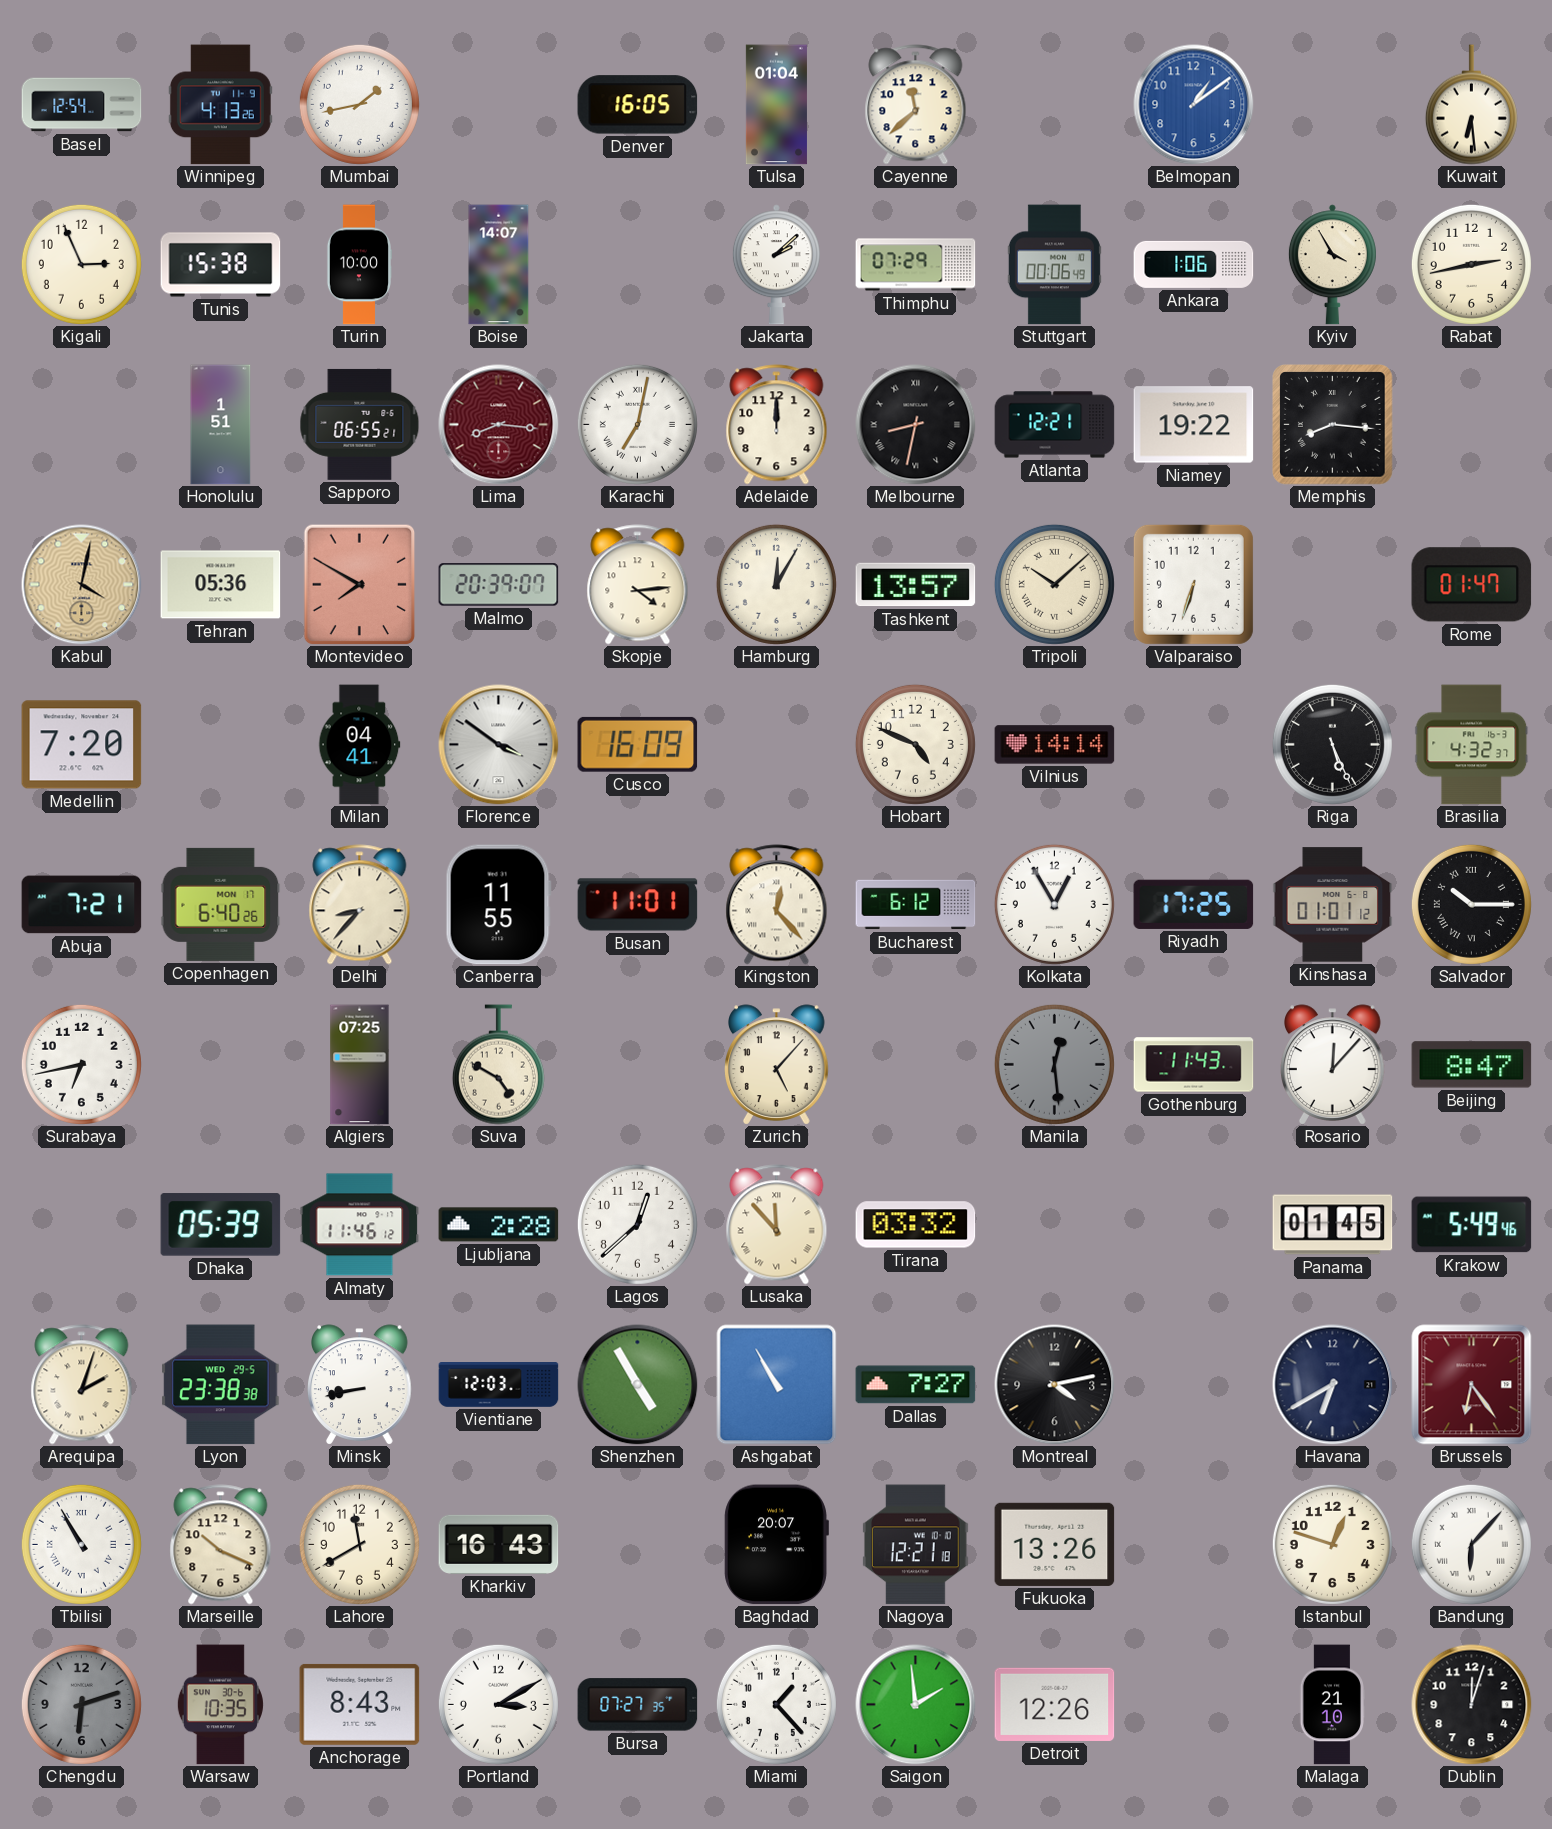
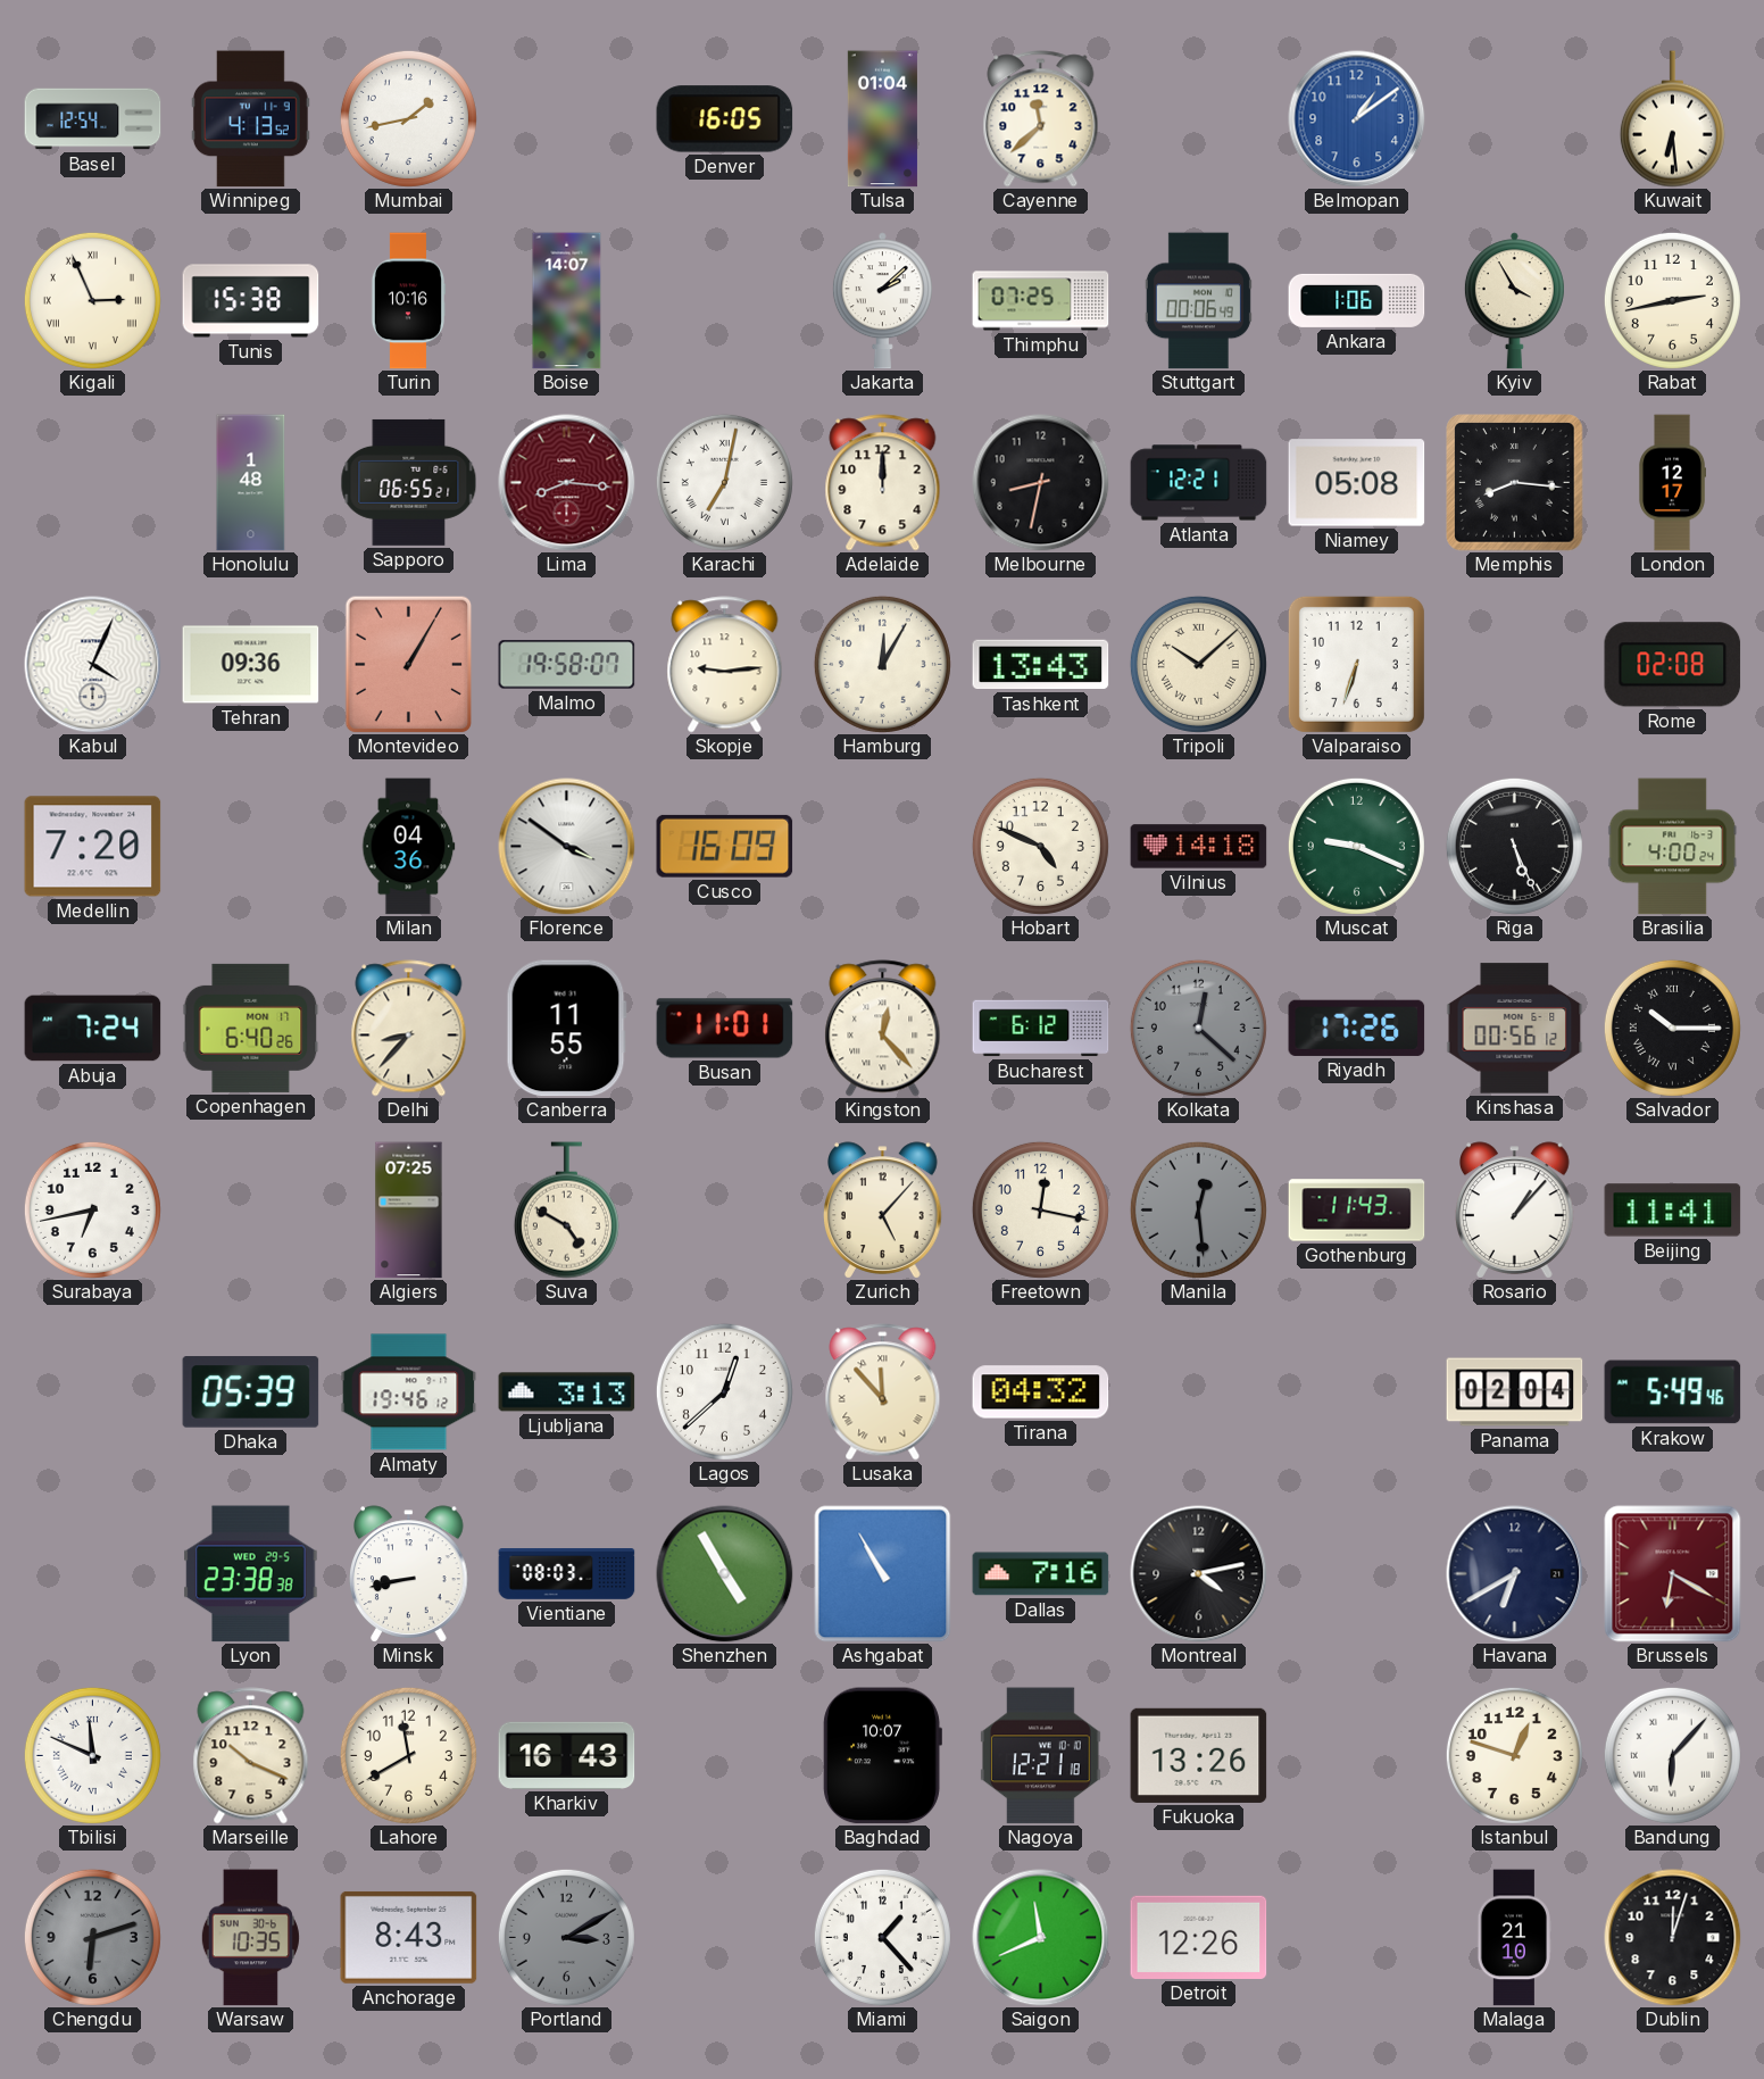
Winnipeg: 4:13:26 -> 4:13:52
Kigali numerals: Arabic -> Roman
Turin: 10:00 -> 10:16
Thimphu: 07:29 -> 07:25
Honolulu: 1:51 -> 1:48
Melbourne numerals: Roman -> Arabic
Niamey: 19:22 -> 05:08
London: none -> 12:17
Kabul: 4:02 -> 4:04
Kabul dial: champagne -> white
Tehran: 05:36 -> 09:36
Montevideo: 7:50 -> 1:05
Malmo: 20:39 -> 19:58
Skopje: 4:14 -> 9:14
Tashkent: 13:57 -> 13:43
Rome: 01:47 -> 02:08
Milan: 04:41 -> 04:36
Vilnius: 14:14 -> 14:18
Muscat: none -> 9:19
Brasilia: 4:32 -> 4:00
Abuja: 7:21 -> 7:24
Kolkata: 12:55 -> 12:22
Kolkata dial: white -> grey
Riyadh: 17:25 -> 17:26
Kinshasa: 01:01 -> 00:56
Freetown: none -> 12:17
Rosario: 12:07 -> 1:07
Beijing: 8:47 -> 11:41
Almaty: 11:46 -> 19:46
Ljubljana: 2:28 -> 3:13
Tirana: 03:32 -> 04:32
Panama: 01:45 -> 02:04
Arequipa: 2:03 -> none
Vientiane: 12:03 -> 08:03
Dallas: 7:27 -> 7:16
Brussels: 6:24 -> 6:20
Tbilisi: 10:55 -> 11:49
Baghdad: 20:07 -> 10:07
Portland dial: white -> grey
Bursa: 07:27 -> none
Saigon: 1:59 -> 11:41
